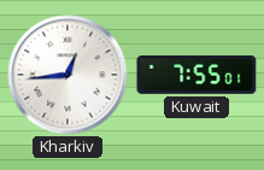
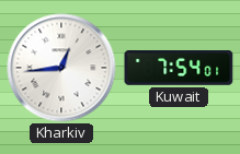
Kuwait: 7:55 -> 7:54
